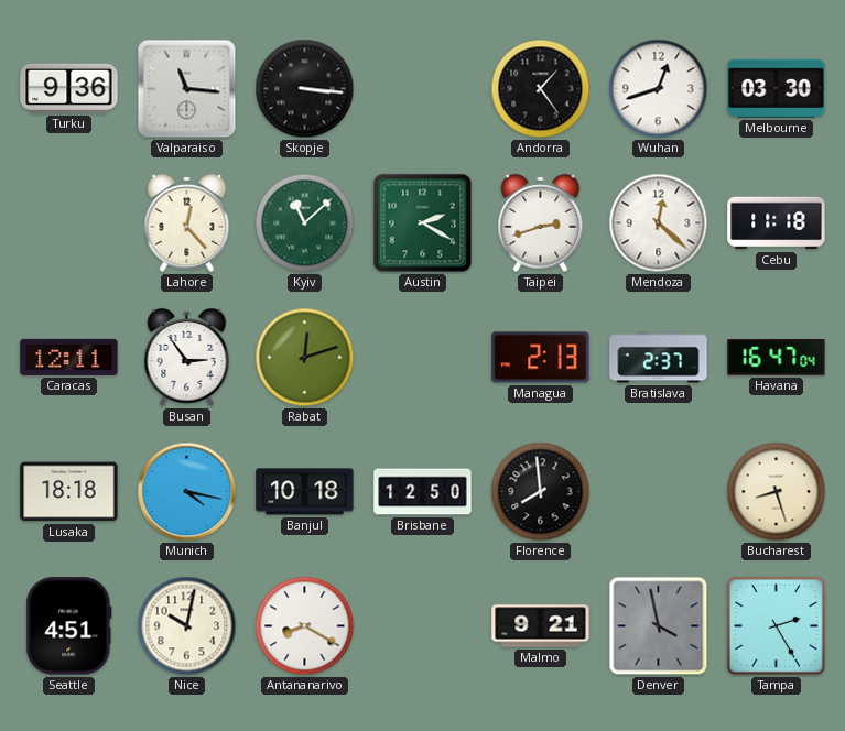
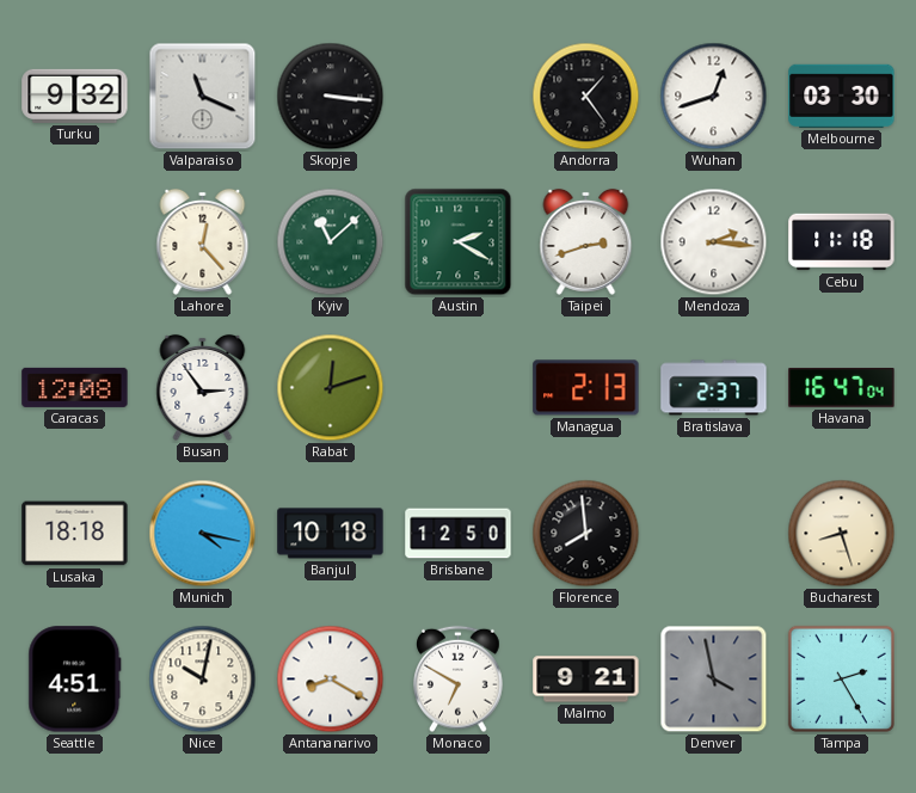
Turku: 9:36 -> 9:32
Valparaiso: 11:16 -> 11:19
Mendoza: 12:22 -> 2:16
Caracas: 12:11 -> 12:08
Monaco: none -> 6:50
